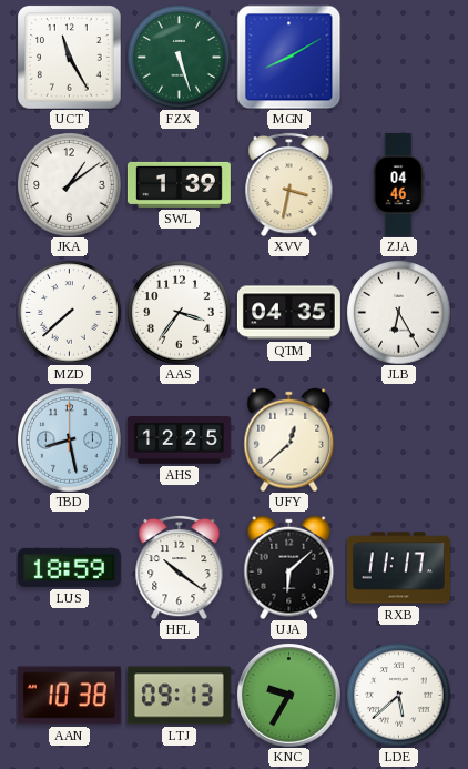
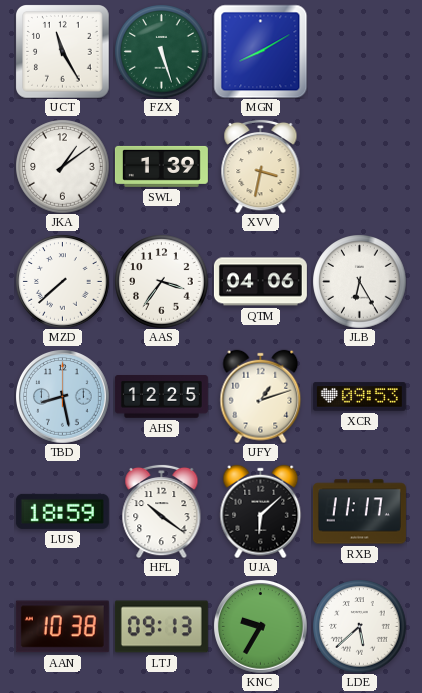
ZJA: 04:46 -> none
QTM: 04:35 -> 04:06
UFY: 12:38 -> 1:12
XCR: none -> 09:53
